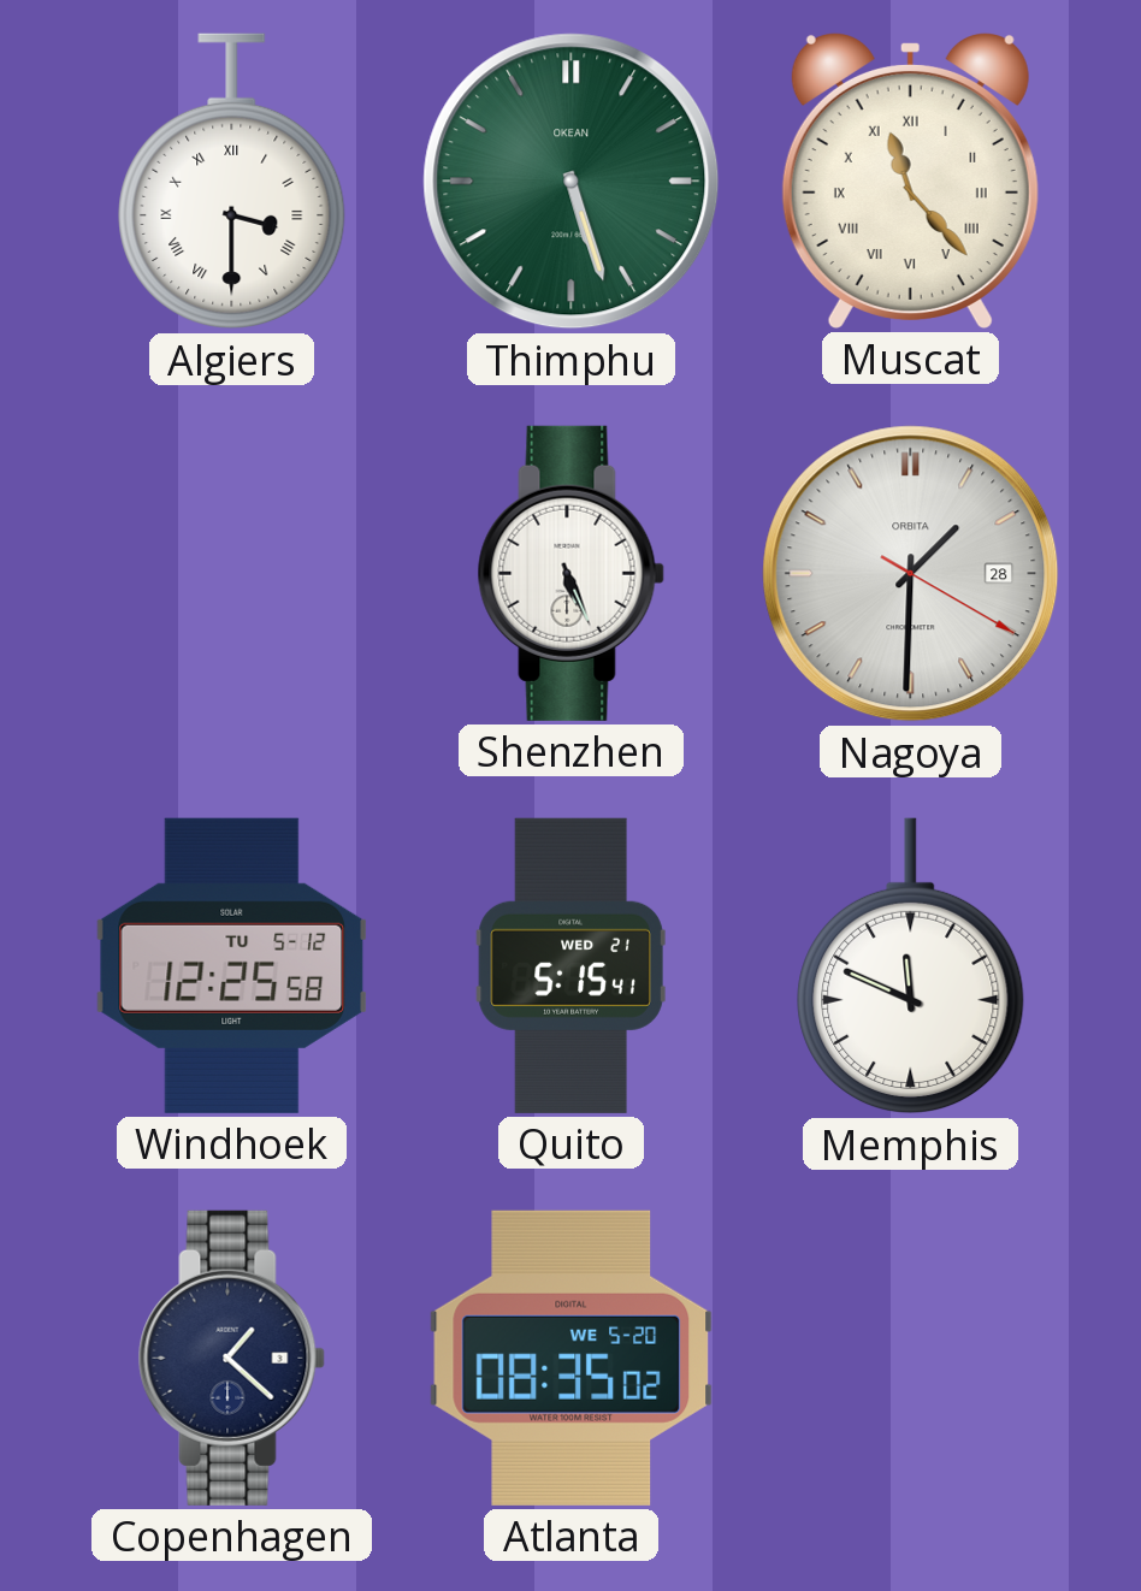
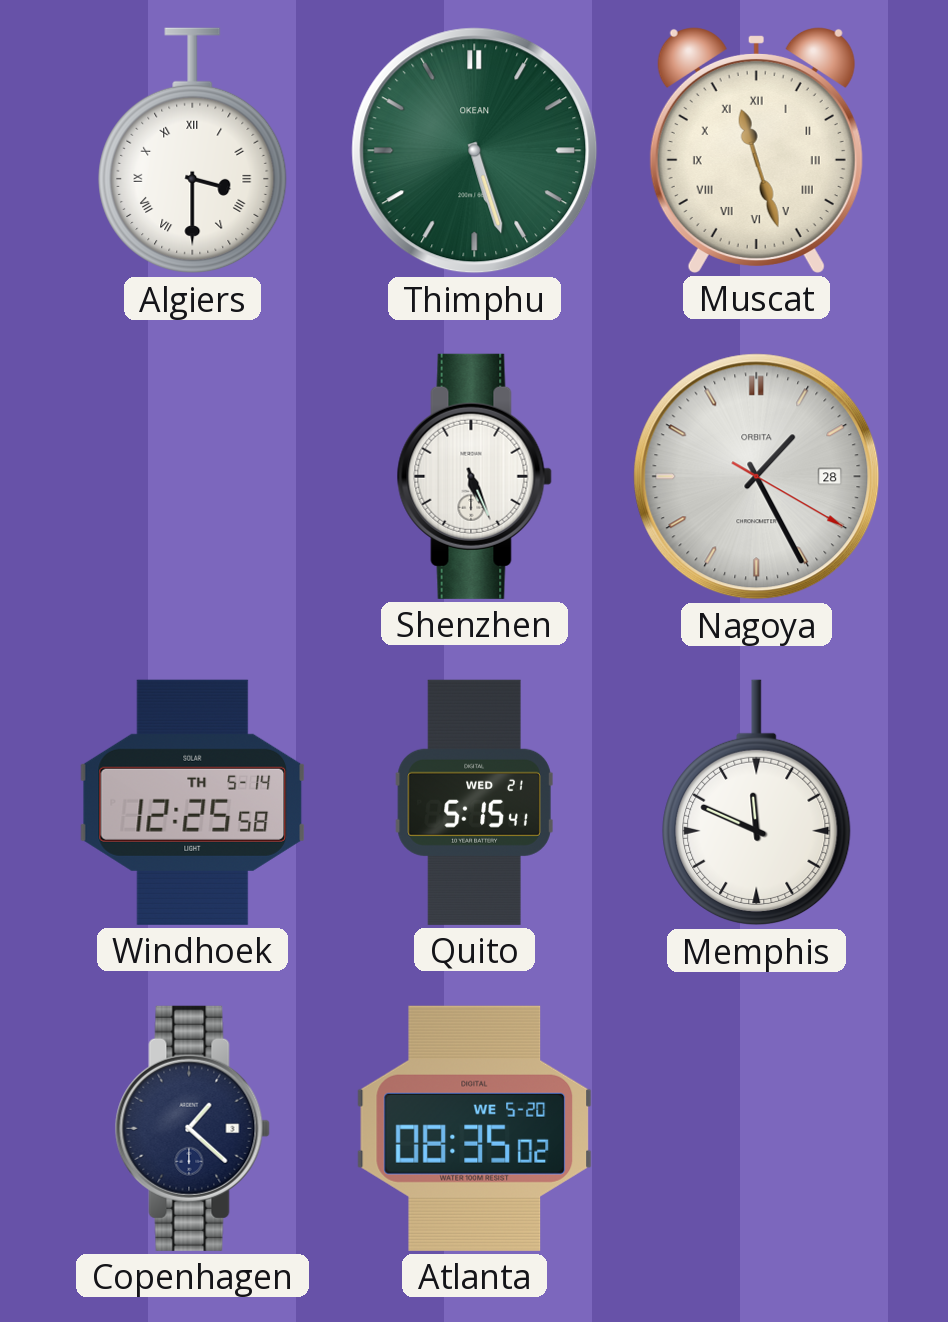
Muscat: 11:23 -> 11:27
Nagoya: 1:30 -> 1:25
Windhoek date: TU 5-12 -> TH 5-14
